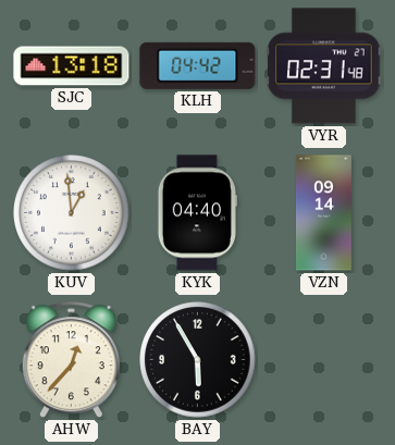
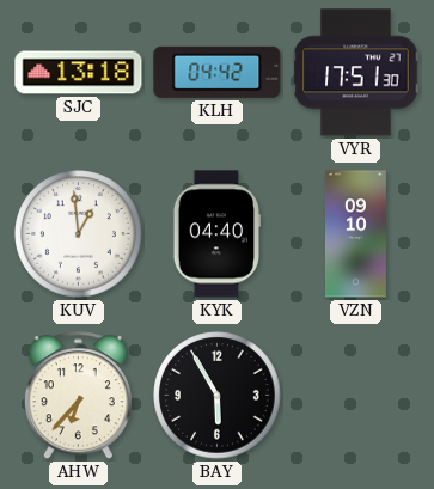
VYR: 02:31 -> 17:51
VZN: 09:14 -> 09:10
AHW: 12:37 -> 6:37
